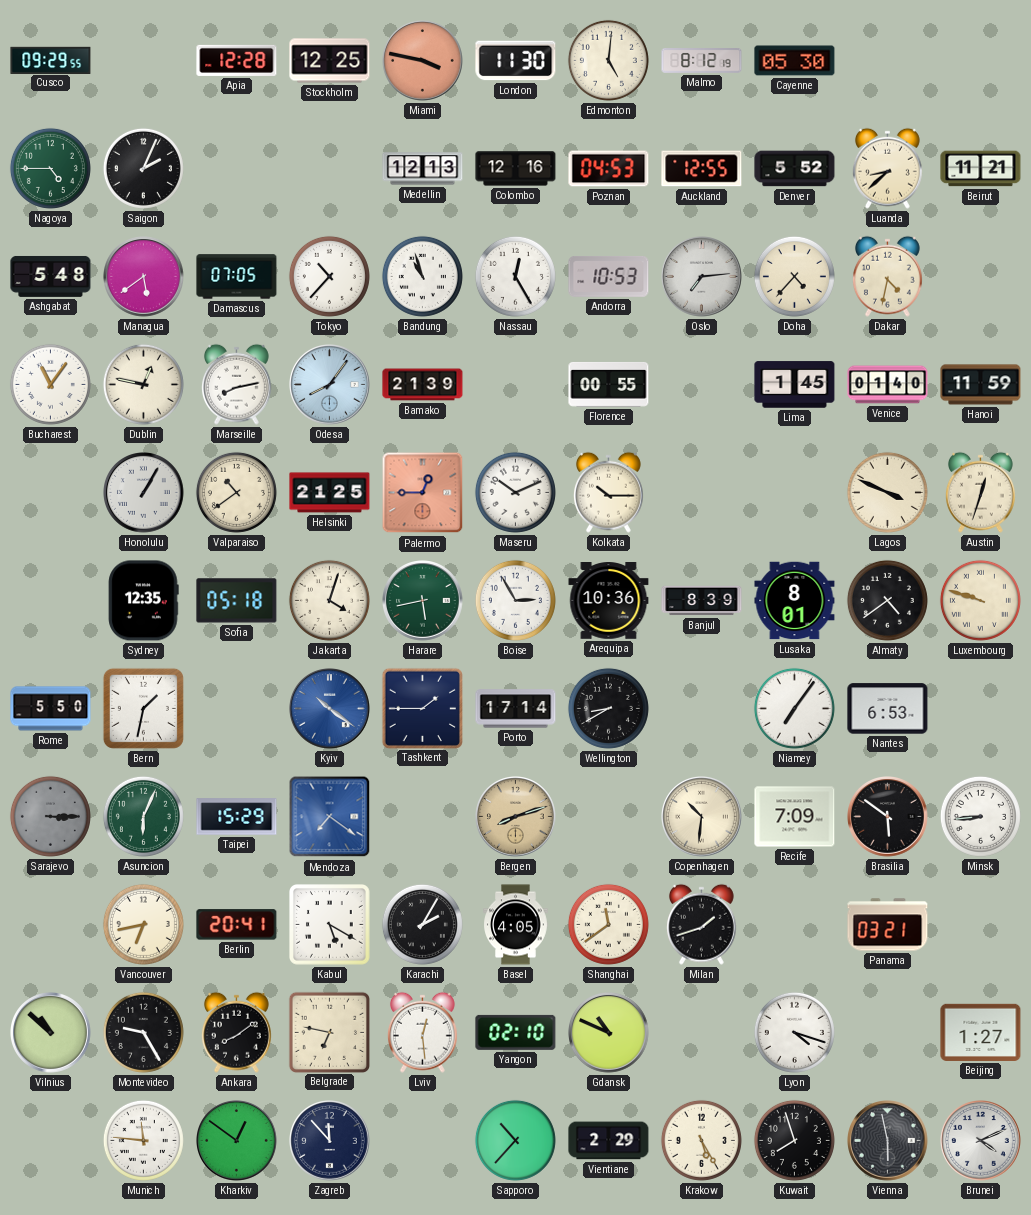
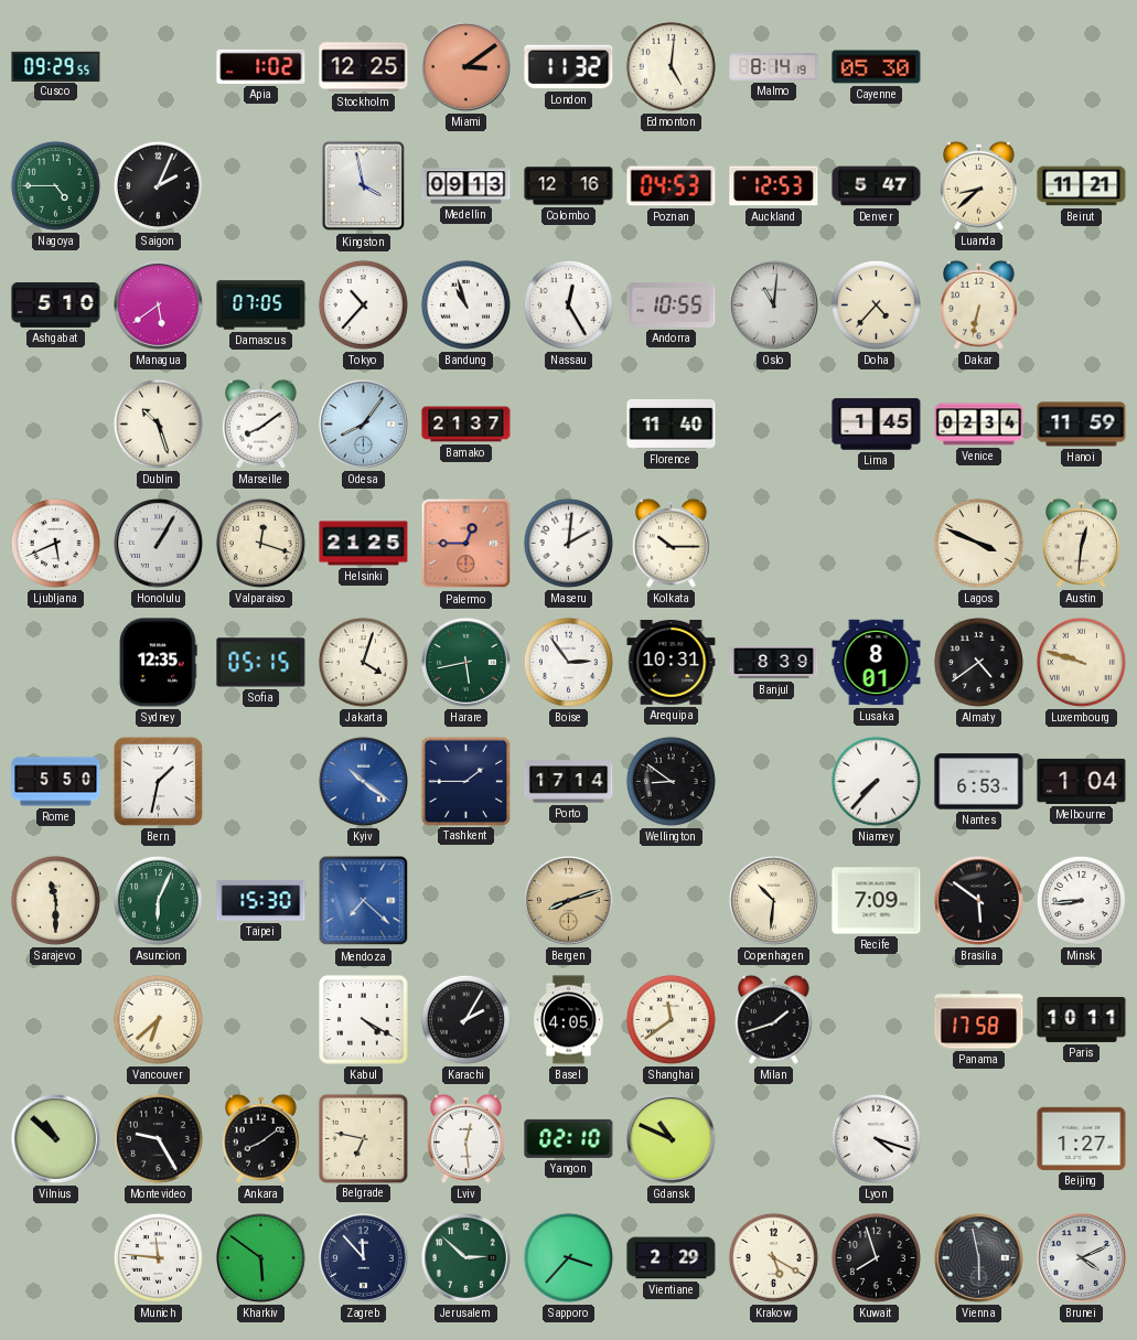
Apia: 12:28 -> 1:02
Miami: 3:47 -> 3:09
London: 11:30 -> 11:32
Malmo: 8:12 -> 8:14
Kingston: none -> 3:58
Medellin: 12:13 -> 09:13
Auckland: 12:55 -> 12:53
Denver: 5:52 -> 5:47
Ashgabat: 5:48 -> 5:10
Andorra: 10:53 -> 10:55
Oslo: 7:14 -> 11:01
Dakar: 4:32 -> 6:32
Bucharest: 11:06 -> none
Dublin: 12:47 -> 10:27
Marseille: 8:13 -> 8:09
Bamako: 21:39 -> 21:37
Florence: 00:55 -> 11:40
Venice: 01:40 -> 02:34
Ljubljana: none -> 5:41
Valparaiso: 10:39 -> 12:18
Maseru: 10:11 -> 2:01
Austin: 12:33 -> 12:31
Sofia: 05:18 -> 05:15
Boise: 2:55 -> 2:54
Arequipa: 10:36 -> 10:31
Wellington: 8:40 -> 8:51
Niamey: 7:06 -> 7:37
Melbourne: none -> 1:04
Sarajevo: 3:15 -> 11:30
Sarajevo dial: grey -> cream
Taipei: 15:29 -> 15:30
Mendoza: 7:21 -> 7:22
Vancouver: 6:43 -> 6:38
Berlin: 20:41 -> none
Kabul: 5:20 -> 4:20
Panama: 03:21 -> 17:58
Paris: none -> 10:11
Kharkiv: 12:51 -> 5:51
Jerusalem: none -> 2:52
Sapporo: 10:37 -> 3:37
Krakow: 5:25 -> 5:20
